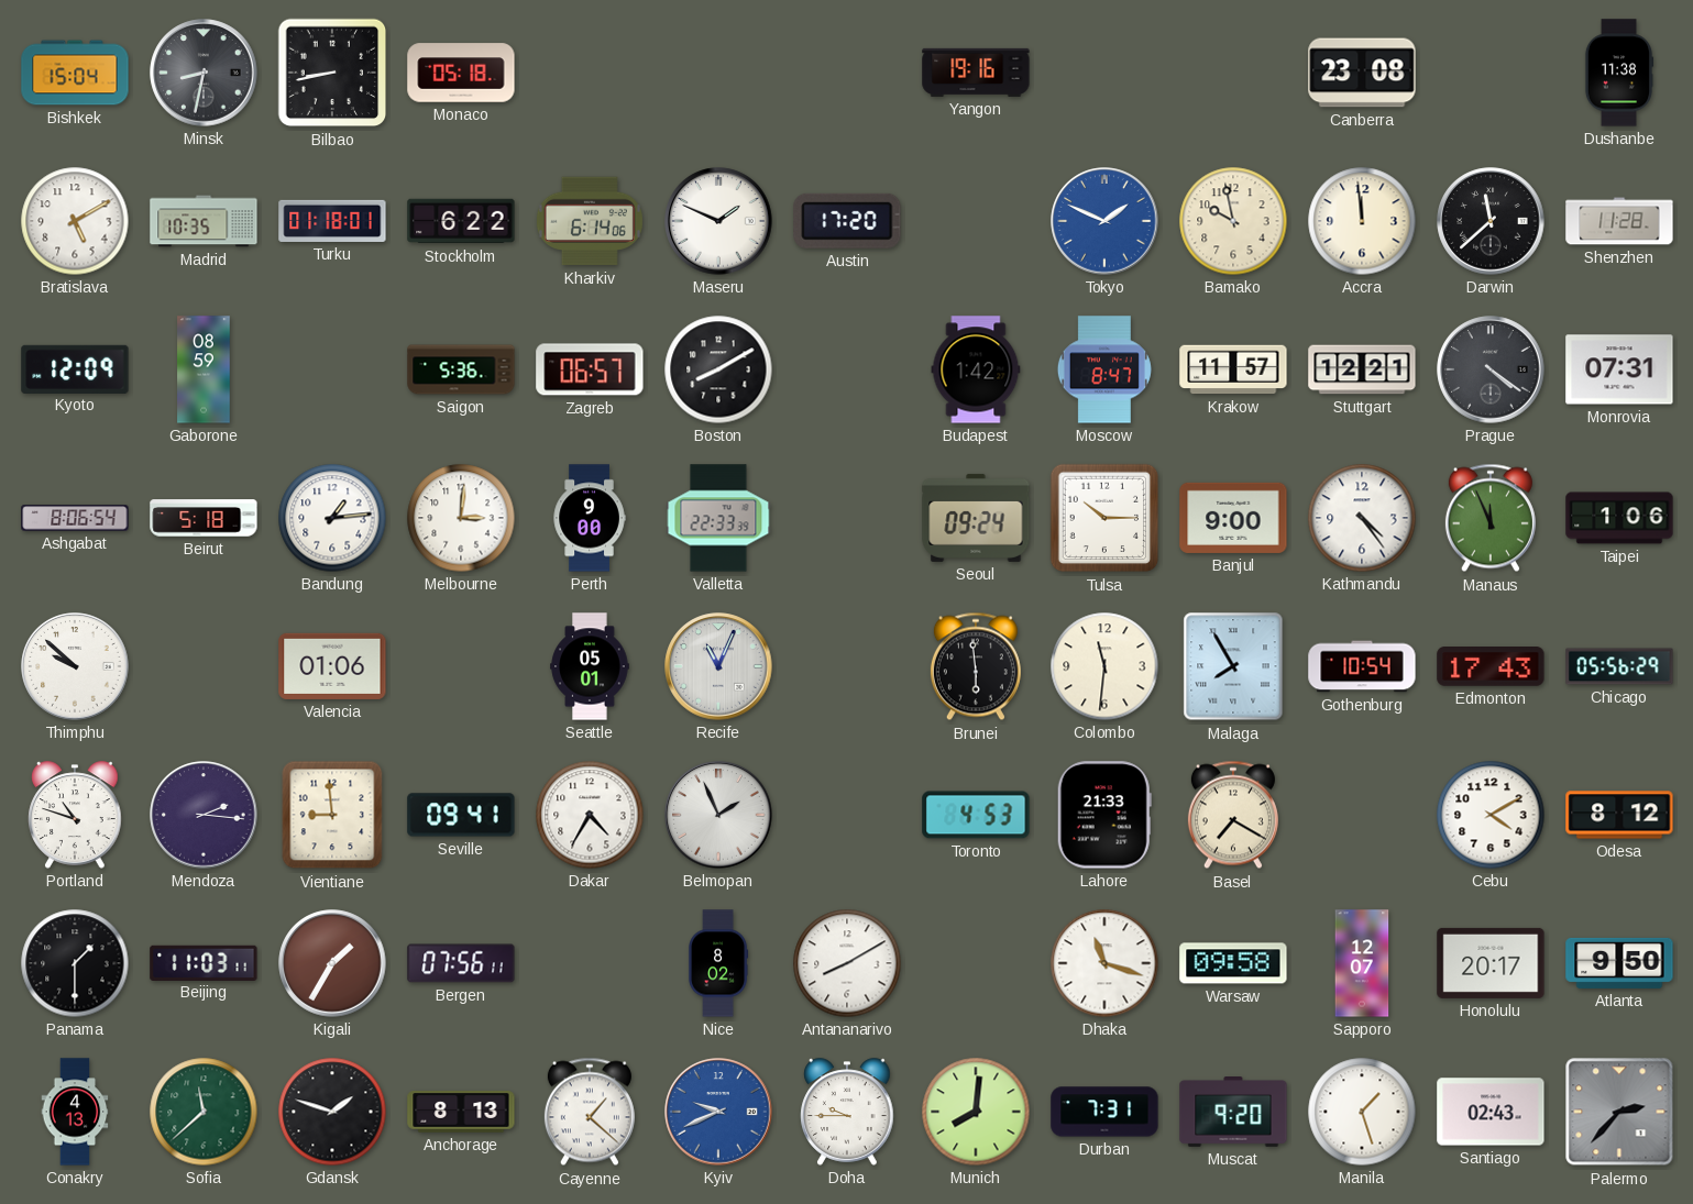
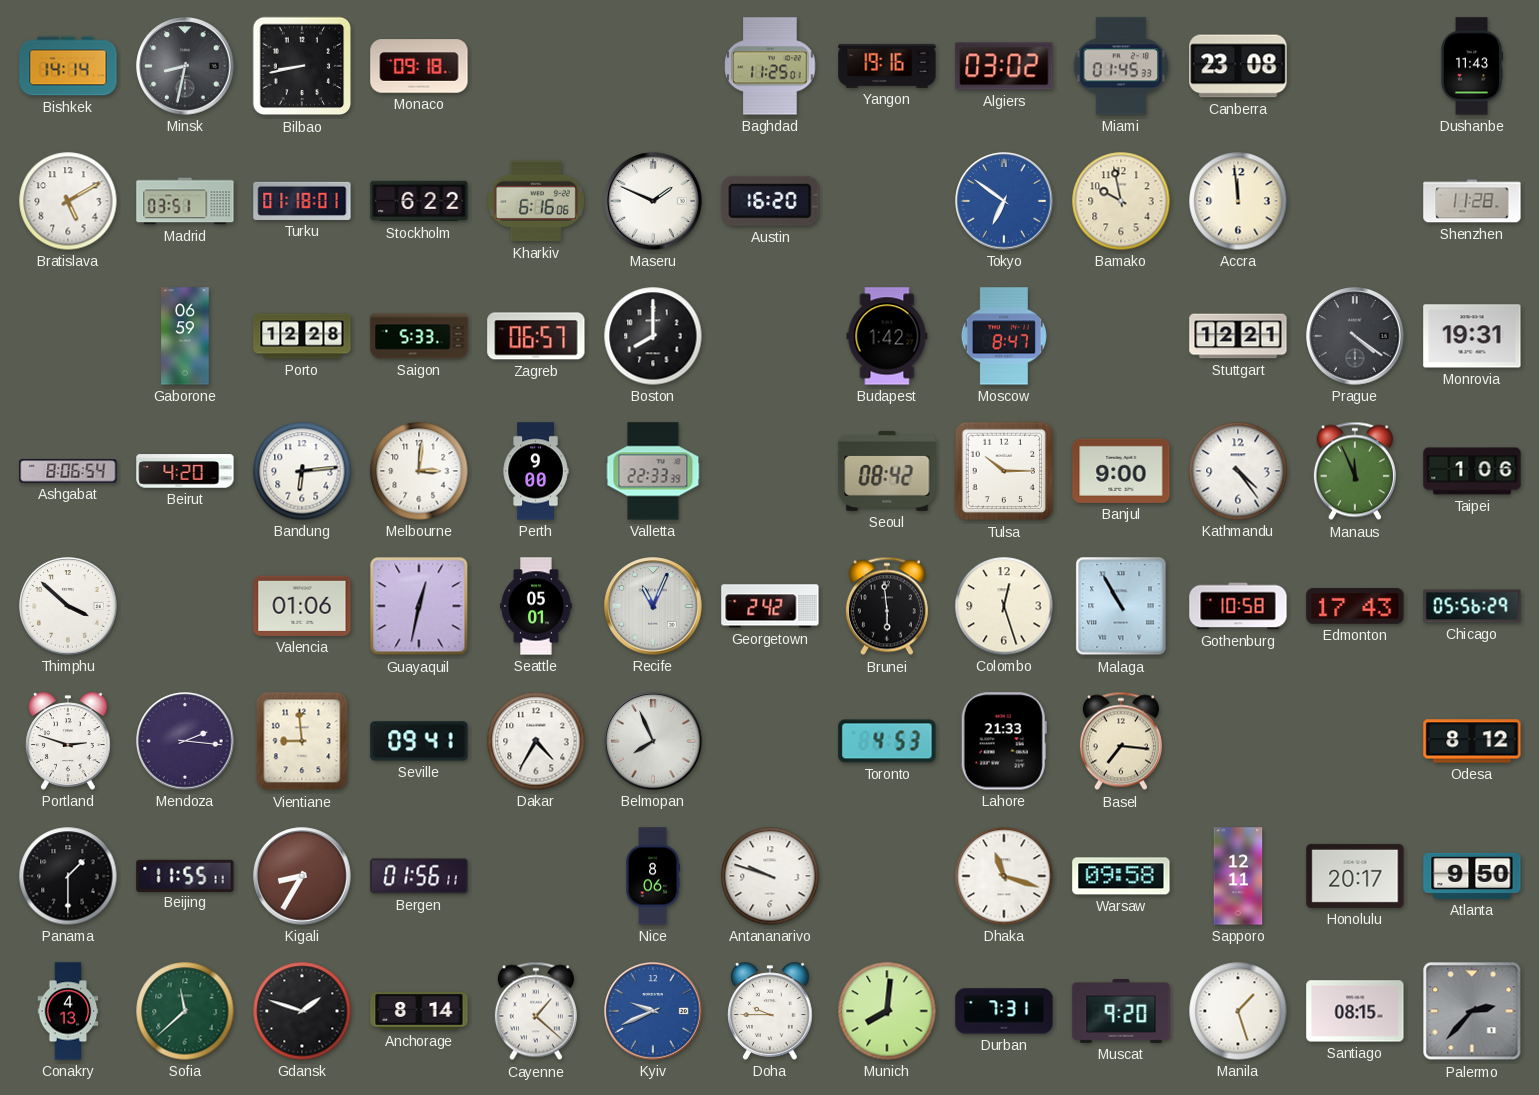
Bishkek: 15:04 -> 14:14
Monaco: 05:18 -> 09:18
Baghdad: none -> 11:25
Algiers: none -> 03:02
Miami: none -> 01:45
Dushanbe: 11:38 -> 11:43
Madrid: 10:35 -> 03:51
Kharkiv: 6:14 -> 6:16
Austin: 17:20 -> 16:20
Tokyo: 1:49 -> 6:51
Darwin: 11:38 -> none
Kyoto: 12:09 -> none
Gaborone: 08:59 -> 06:59
Porto: none -> 12:28
Saigon: 5:36 -> 5:33
Boston: 8:10 -> 8:00
Krakow: 11:57 -> none
Monrovia: 07:31 -> 19:31
Beirut: 5:18 -> 4:20
Bandung: 1:14 -> 6:14
Seoul: 09:24 -> 08:42
Thimphu: 9:52 -> 3:52
Guayaquil: none -> 12:32
Georgetown: none -> 2:42
Colombo: 11:31 -> 12:27
Malaga: 7:55 -> 10:55
Gothenburg: 10:54 -> 10:58
Portland: 10:48 -> 2:48
Belmopan: 1:56 -> 7:56
Basel: 7:20 -> 7:16
Cebu: 4:10 -> none
Beijing: 11:03 -> 11:55
Kigali: 1:35 -> 8:35
Bergen: 07:56 -> 01:56
Nice: 8:02 -> 8:06
Antananarivo: 8:10 -> 9:48
Sapporo: 12:07 -> 12:11
Anchorage: 8:13 -> 8:14
Santiago: 02:43 -> 08:15
